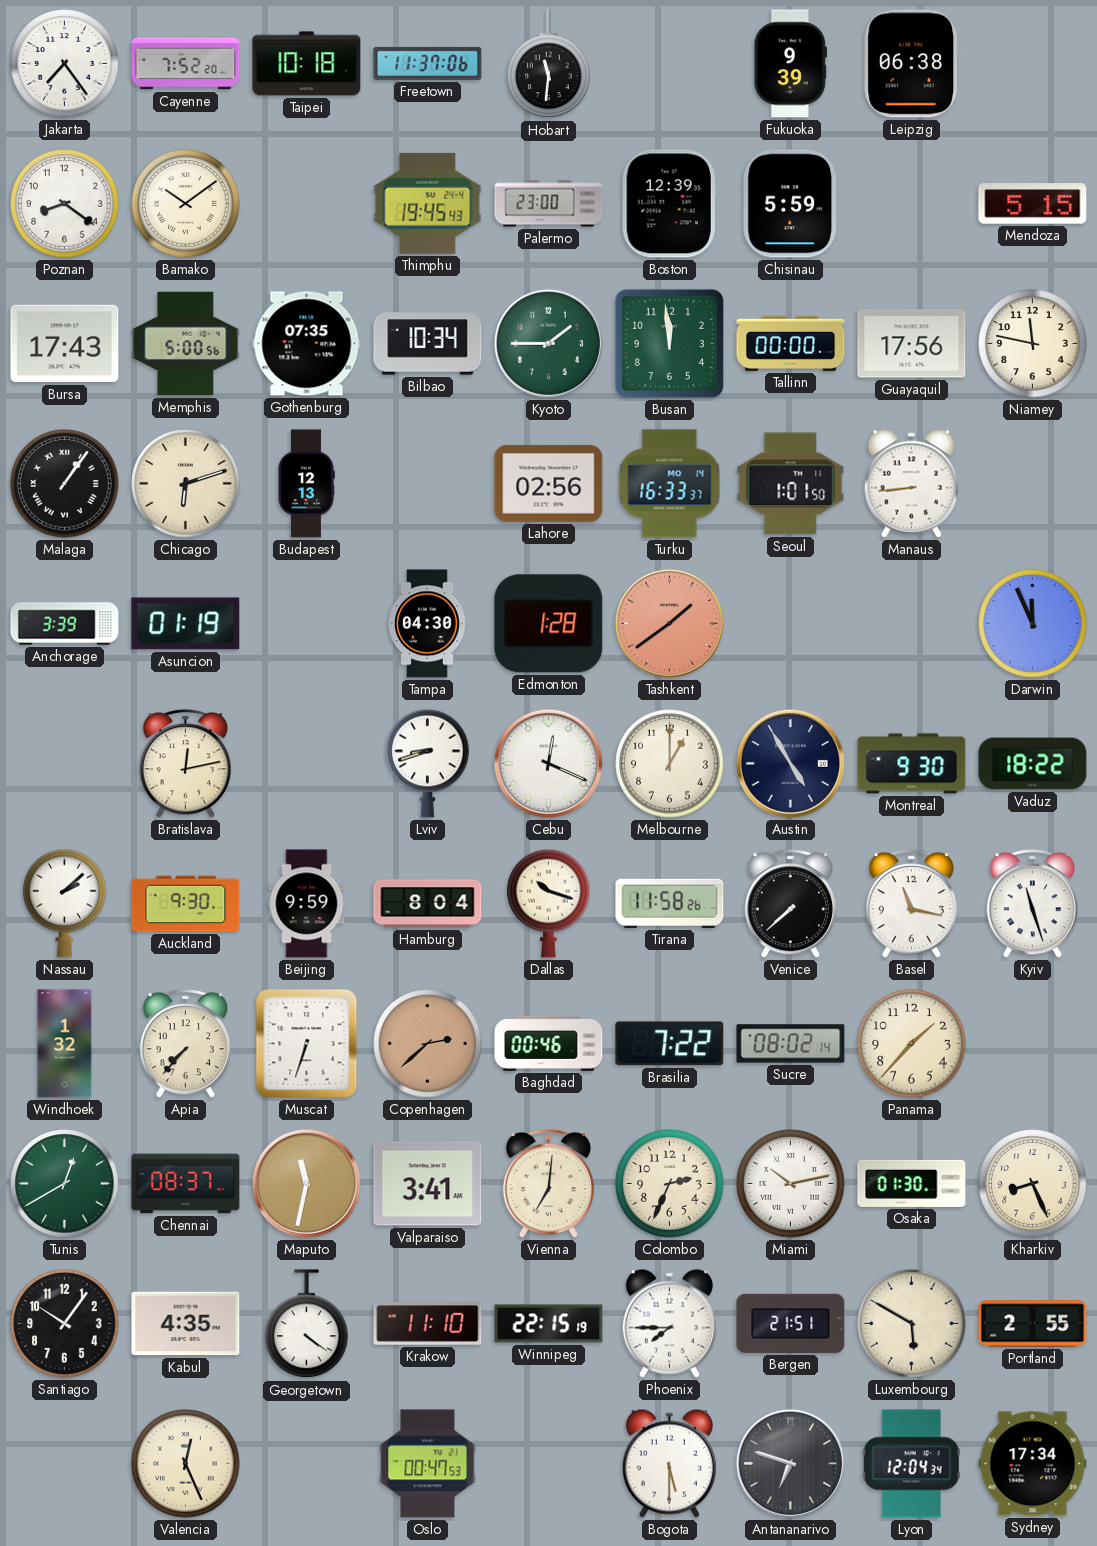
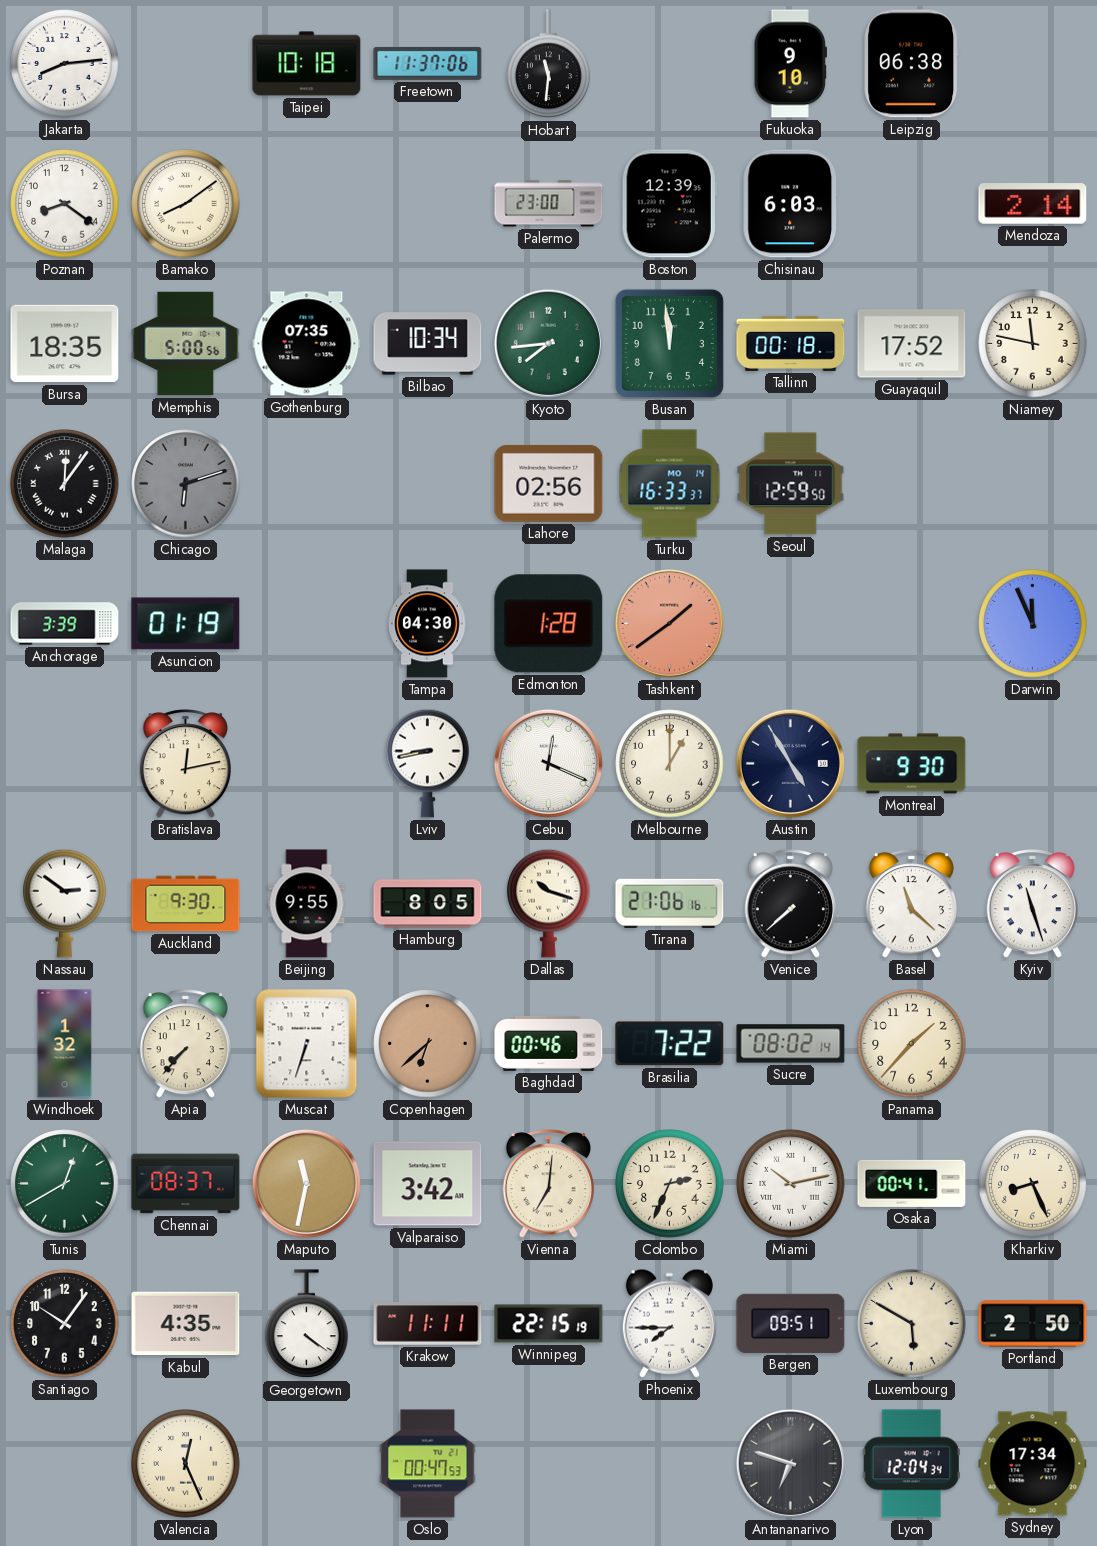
Jakarta: 7:24 -> 8:14
Cayenne: 7:52 -> none
Fukuoka: 9:39 -> 9:10
Bamako: 10:09 -> 8:09
Thimphu: 19:45 -> none
Chisinau: 5:59 -> 6:03
Mendoza: 5:15 -> 2:14
Bursa: 17:43 -> 18:35
Kyoto: 1:45 -> 7:44
Tallinn: 00:00 -> 00:18
Guayaquil: 17:56 -> 17:52
Malaga: 1:06 -> 12:06
Chicago dial: cream -> grey
Budapest: 12:13 -> none
Seoul: 1:01 -> 12:59
Manaus: 8:44 -> none
Lviv: 8:42 -> 8:43
Vaduz: 18:22 -> none
Nassau: 2:08 -> 2:51
Beijing: 9:59 -> 9:55
Hamburg: 8:04 -> 8:05
Tirana: 11:58 -> 21:06
Basel: 11:17 -> 11:22
Copenhagen: 2:38 -> 6:38
Valparaiso: 3:41 -> 3:42
Osaka: 01:30 -> 00:41
Krakow: 11:10 -> 11:11
Bergen: 21:51 -> 09:51
Portland: 2:55 -> 2:50
Bogota: 5:30 -> none
